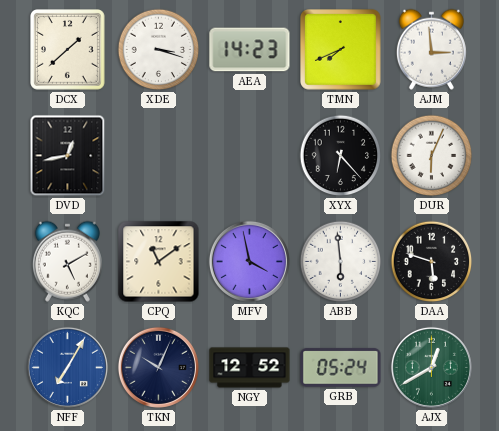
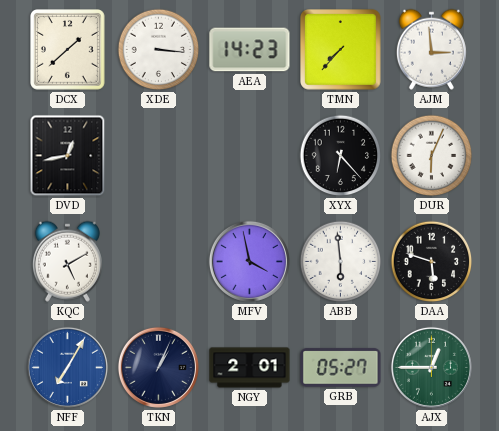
XDE: 3:18 -> 3:16
TMN: 7:41 -> 7:37
CPQ: 11:09 -> none
TKN: 10:04 -> 1:04
NGY: 12:52 -> 2:01
GRB: 05:24 -> 05:27
AJX: 12:40 -> 12:45
